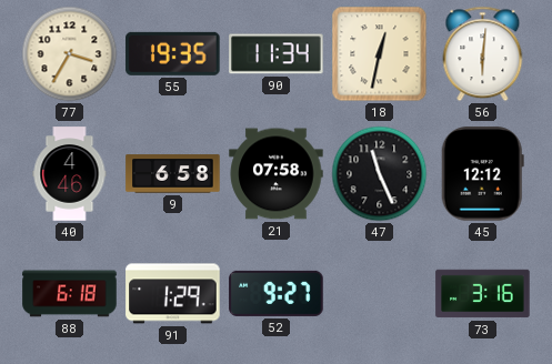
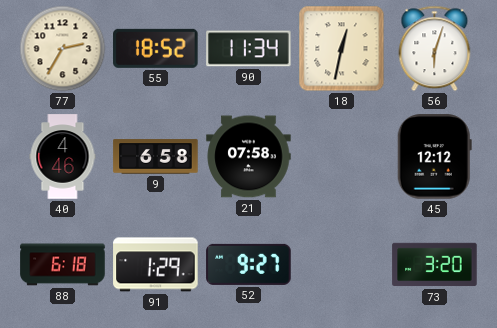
77: 3:35 -> 2:35
55: 19:35 -> 18:52
56: 6:01 -> 6:03
47: 11:26 -> none
73: 3:16 -> 3:20
